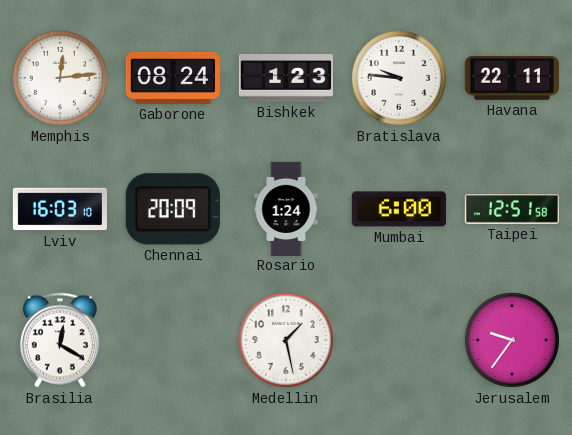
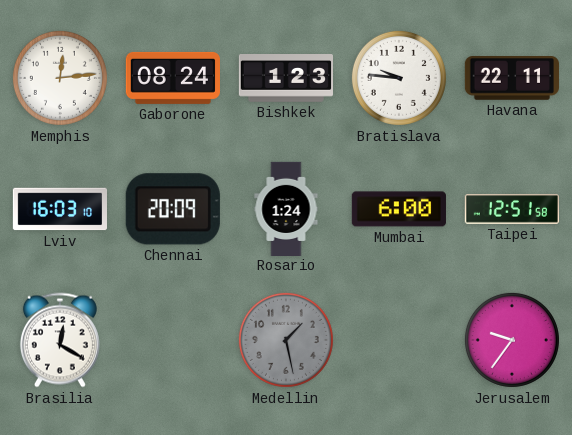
Medellin dial: white -> grey
